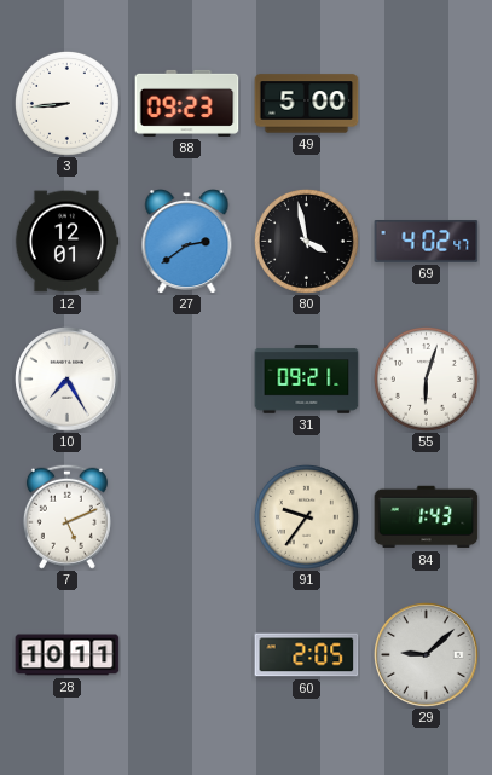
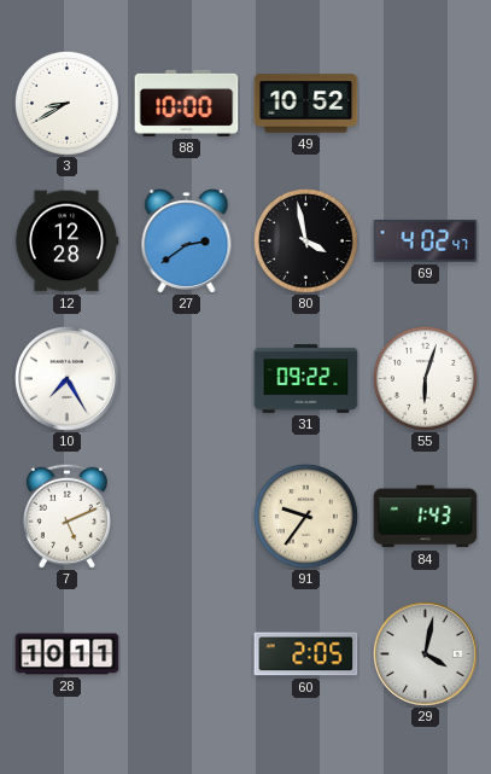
3: 8:44 -> 8:40
88: 09:23 -> 10:00
49: 5:00 -> 10:52
12: 12:01 -> 12:28
31: 09:21 -> 09:22
29: 9:08 -> 4:02
